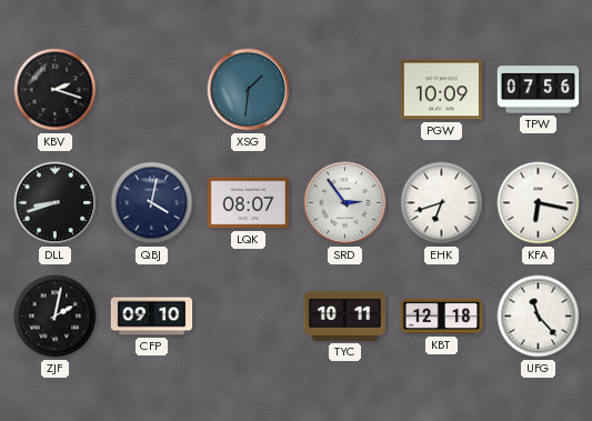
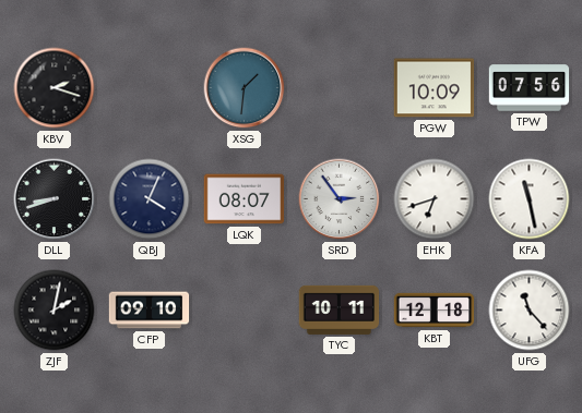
QBJ: 4:02 -> 4:04
KFA: 6:17 -> 11:28
